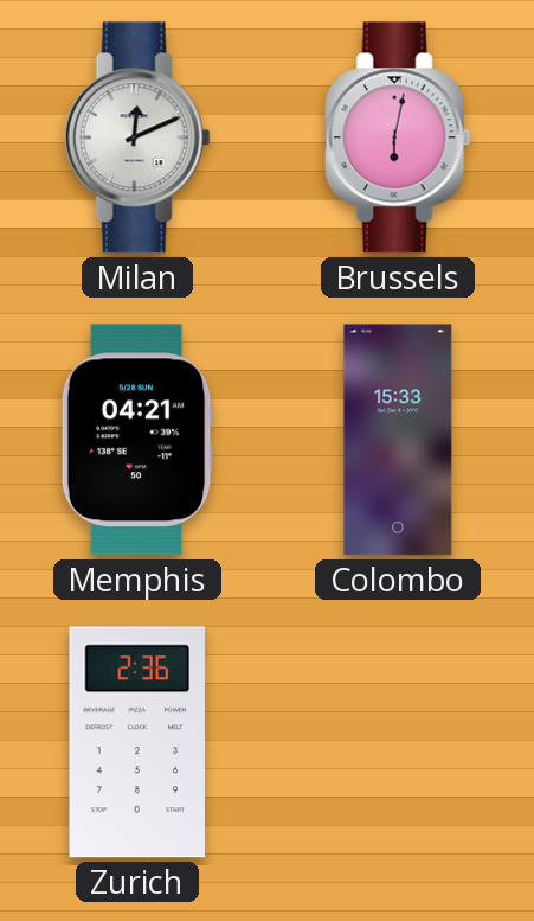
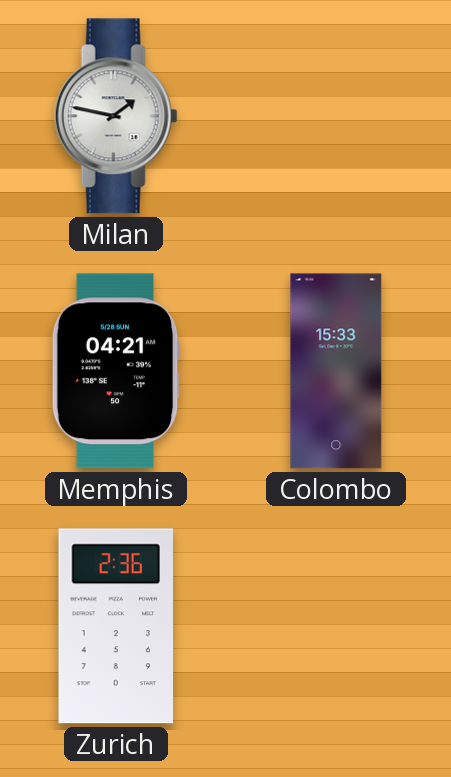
Milan: 12:11 -> 1:47
Brussels: 6:02 -> none
